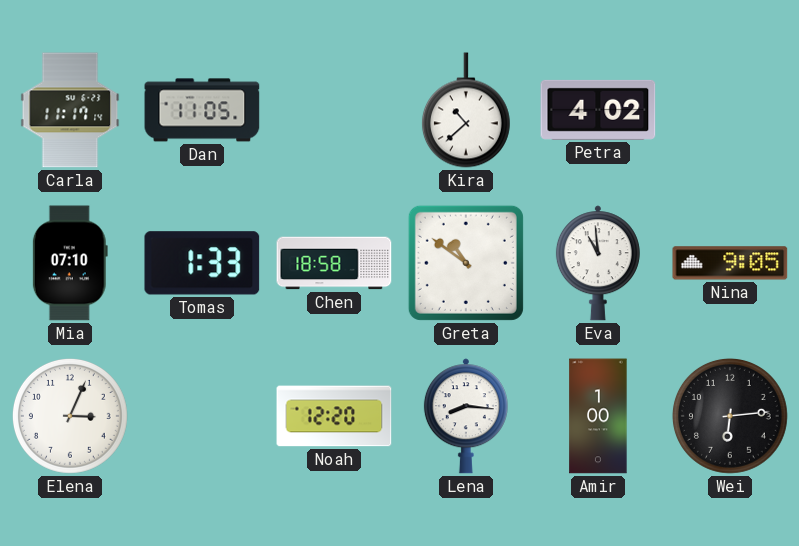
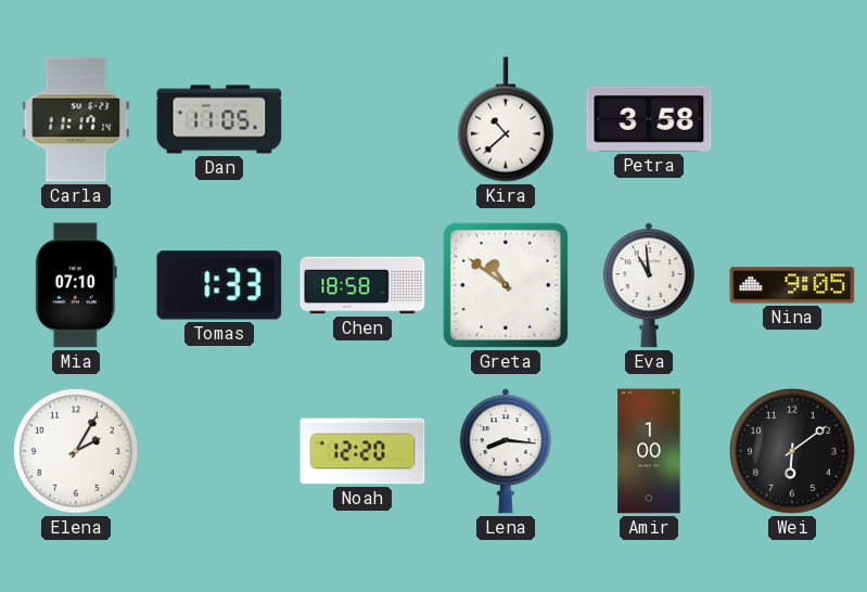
Petra: 4:02 -> 3:58
Elena: 3:04 -> 2:05
Wei: 6:14 -> 6:09
